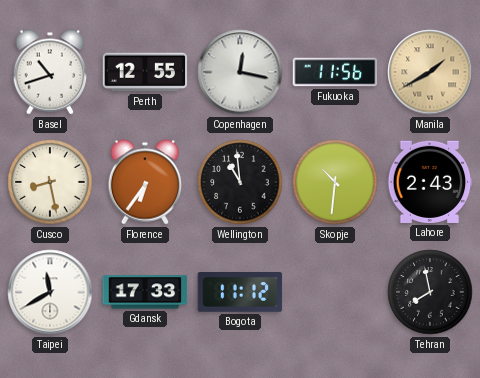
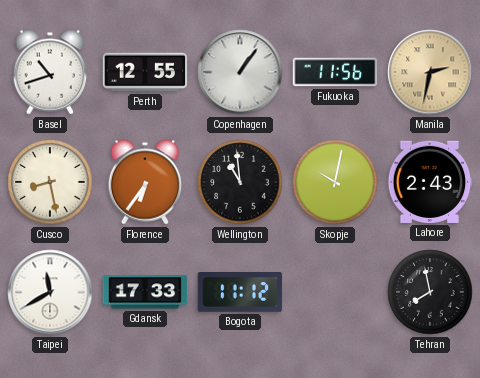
Copenhagen: 12:17 -> 1:06
Manila: 1:40 -> 2:32
Skopje: 10:31 -> 10:02
